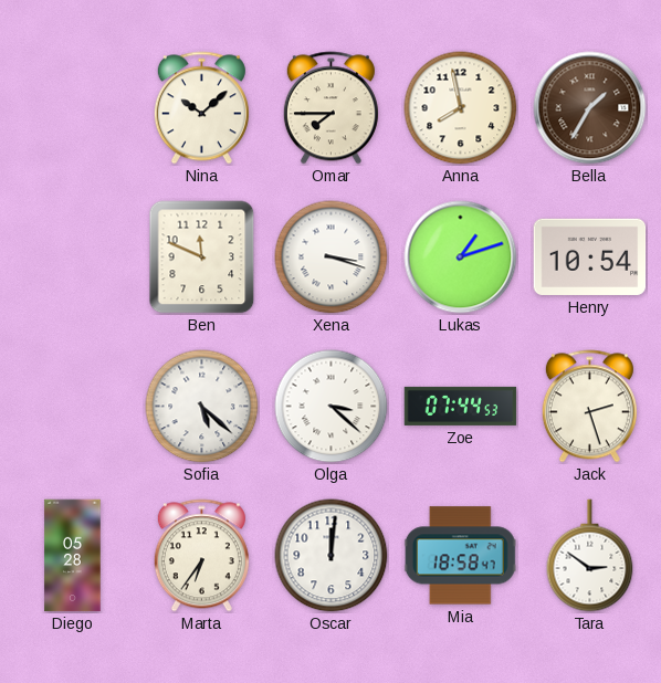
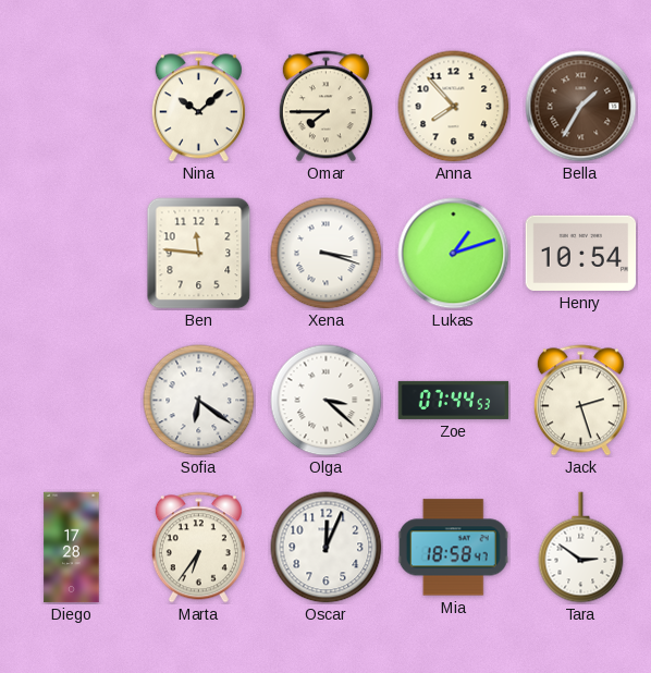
Anna: 7:58 -> 7:53
Ben: 11:49 -> 11:46
Sofia: 5:22 -> 6:21
Diego: 05:28 -> 17:28
Oscar: 12:01 -> 12:04
